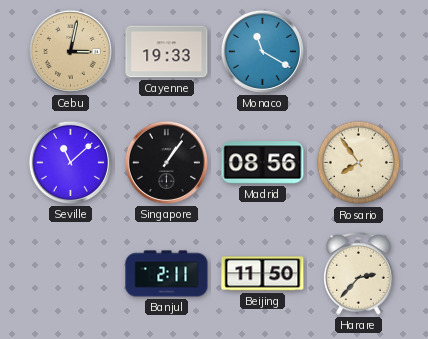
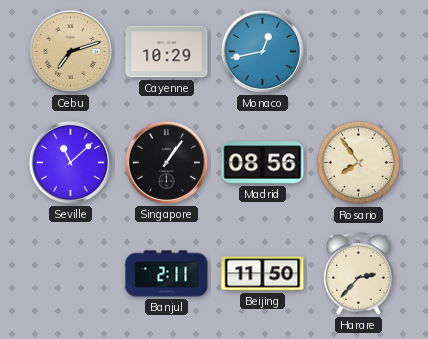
Cebu: 3:02 -> 7:12
Cayenne: 19:33 -> 10:29
Monaco: 11:20 -> 12:43
